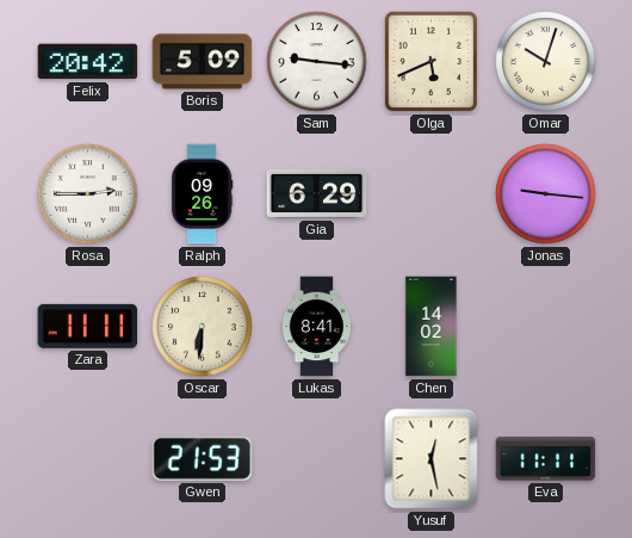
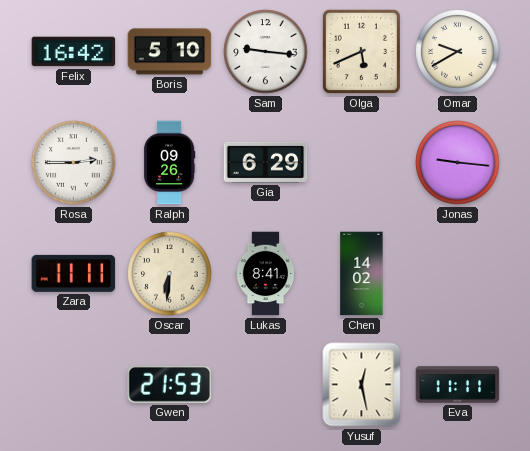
Felix: 20:42 -> 16:42
Boris: 5:09 -> 5:10
Omar: 10:03 -> 9:40
